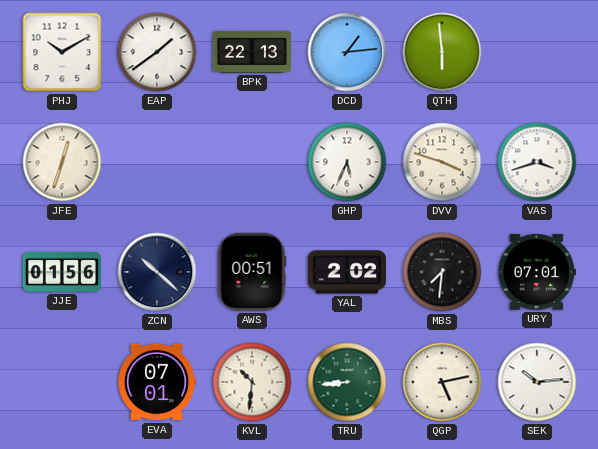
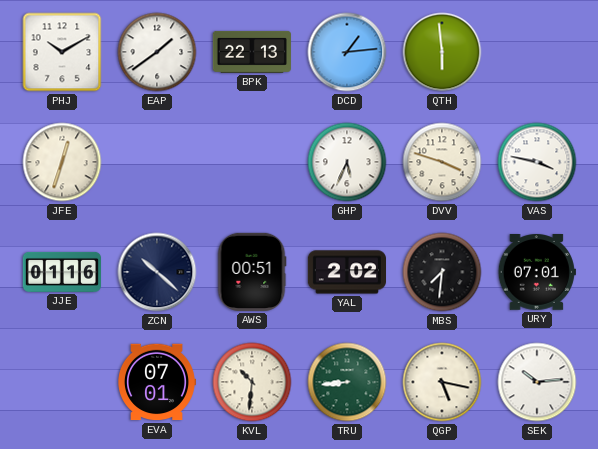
VAS: 3:42 -> 3:47
JJE: 01:56 -> 01:16
QGP: 5:13 -> 5:17
